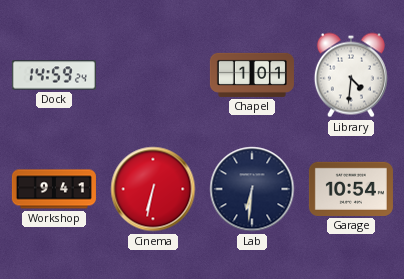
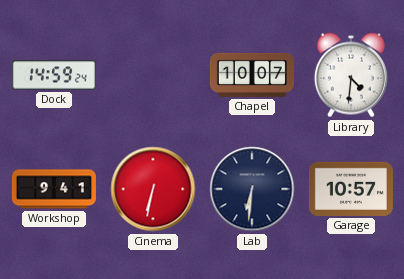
Chapel: 1:01 -> 10:07
Garage: 10:54 -> 10:57
